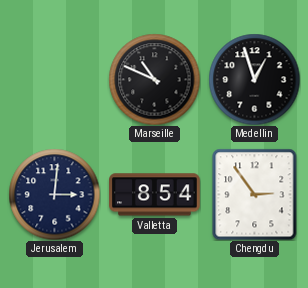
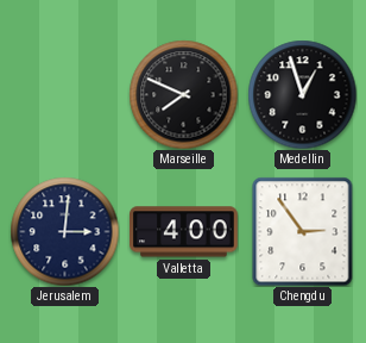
Marseille: 10:49 -> 7:49
Valletta: 8:54 -> 4:00
